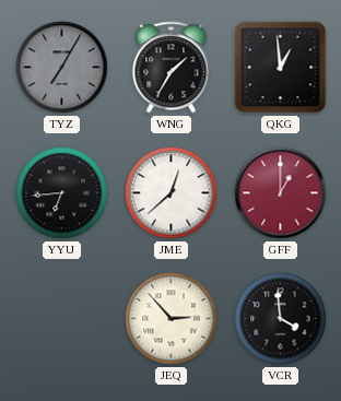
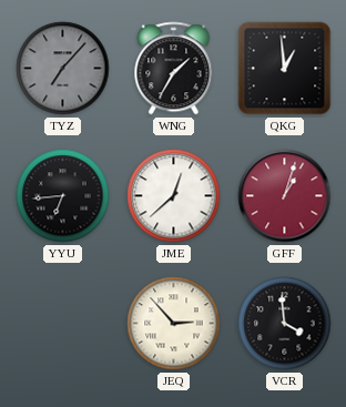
TYZ: 7:05 -> 7:07
GFF: 1:00 -> 1:03
